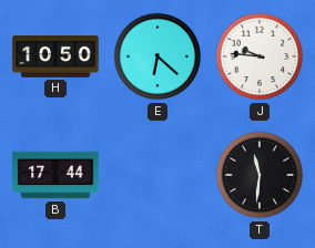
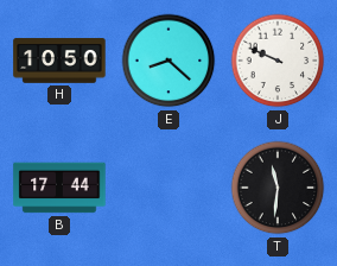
E: 6:22 -> 8:22
J: 9:46 -> 9:49
